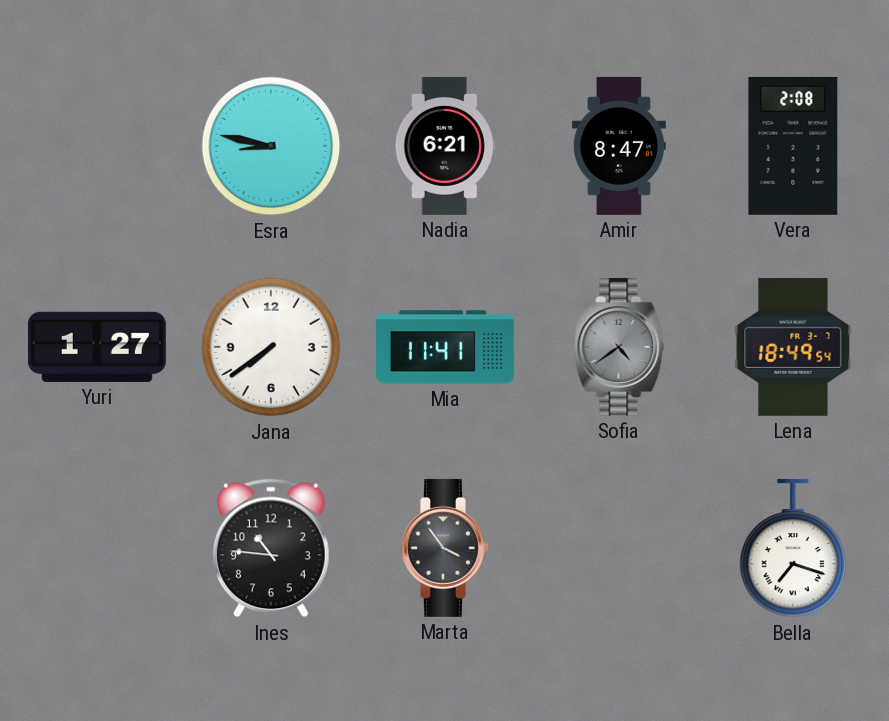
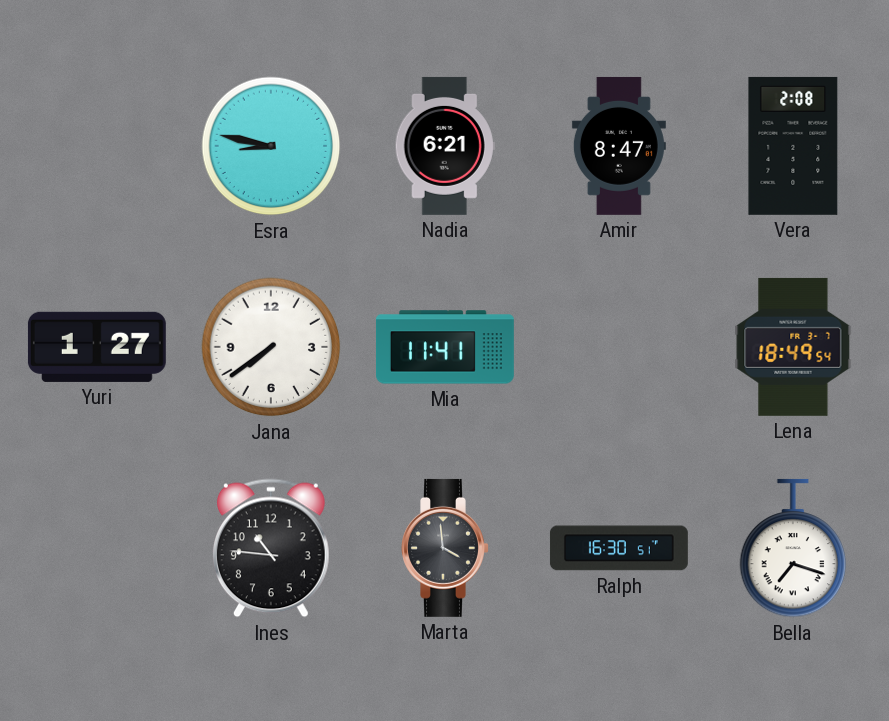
Sofia: 4:39 -> none
Marta: 3:54 -> 3:59
Ralph: none -> 16:30
